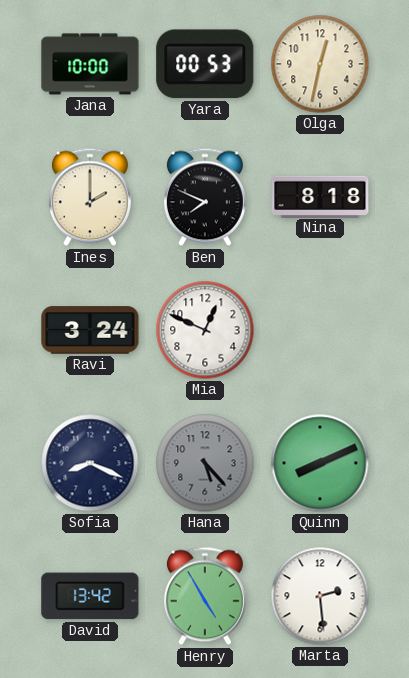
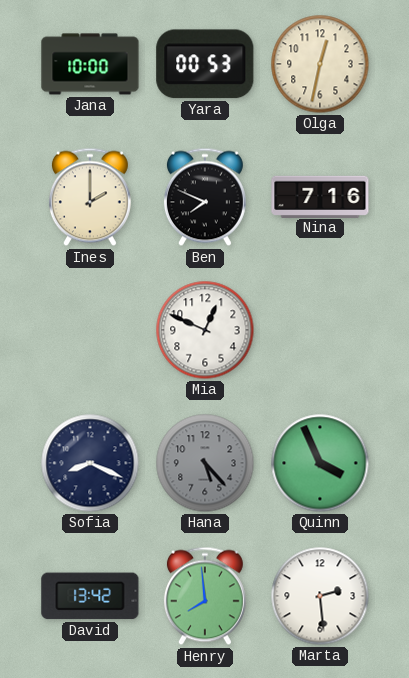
Nina: 8:18 -> 7:16
Ravi: 3:24 -> none
Quinn: 8:11 -> 3:56
Henry: 4:55 -> 7:59
